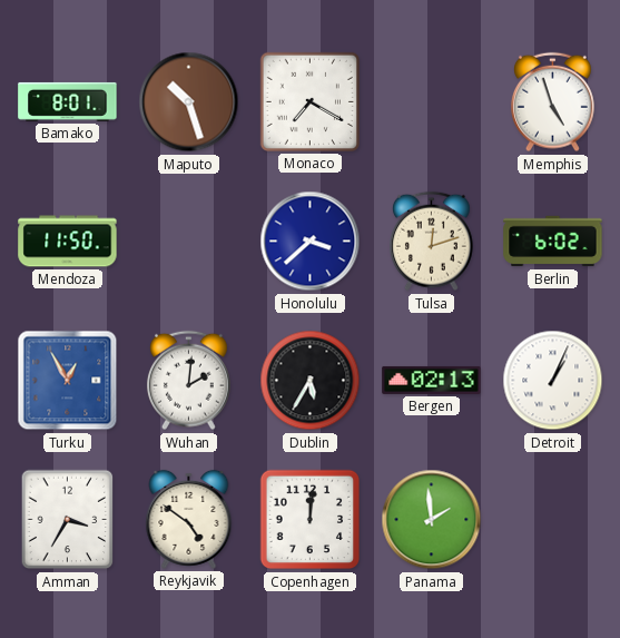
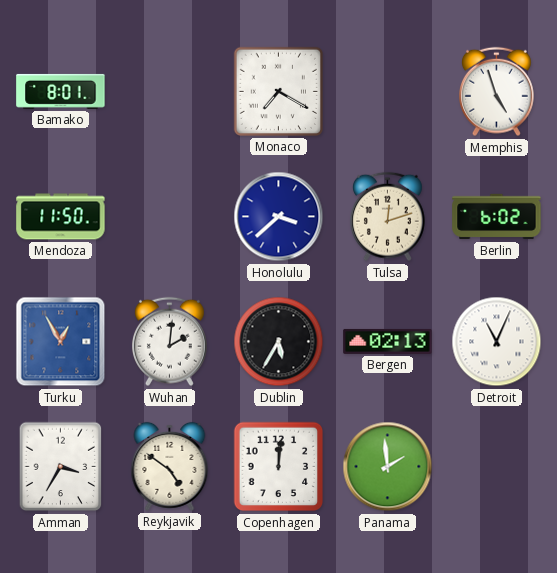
Maputo: 10:27 -> none
Detroit: 1:04 -> 11:04
